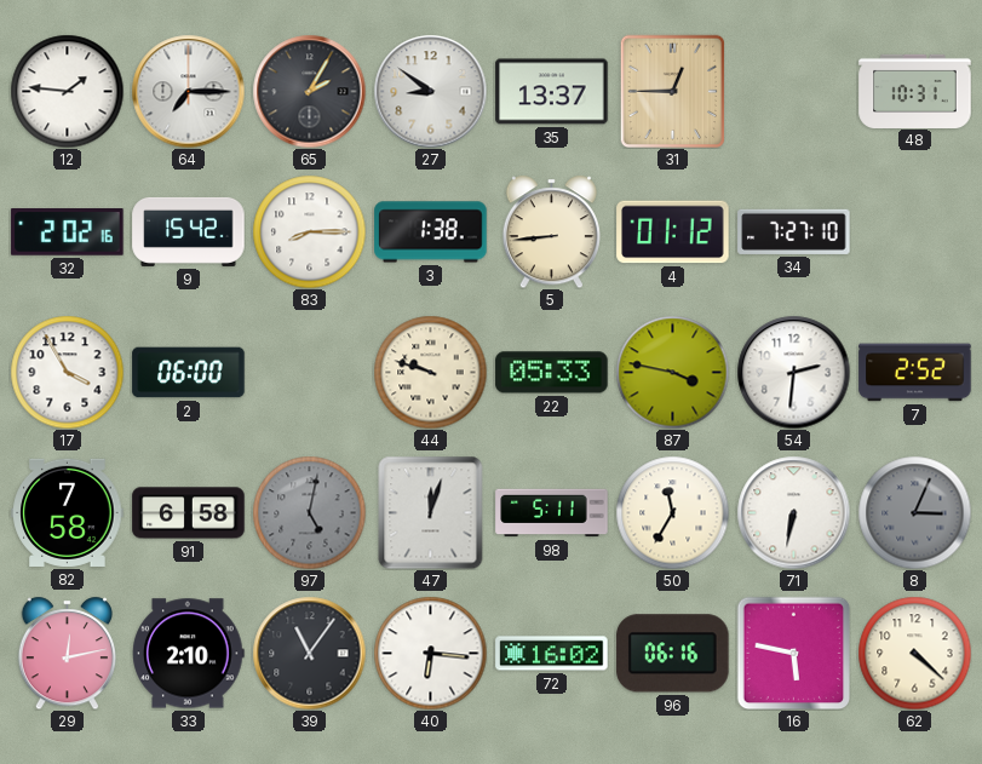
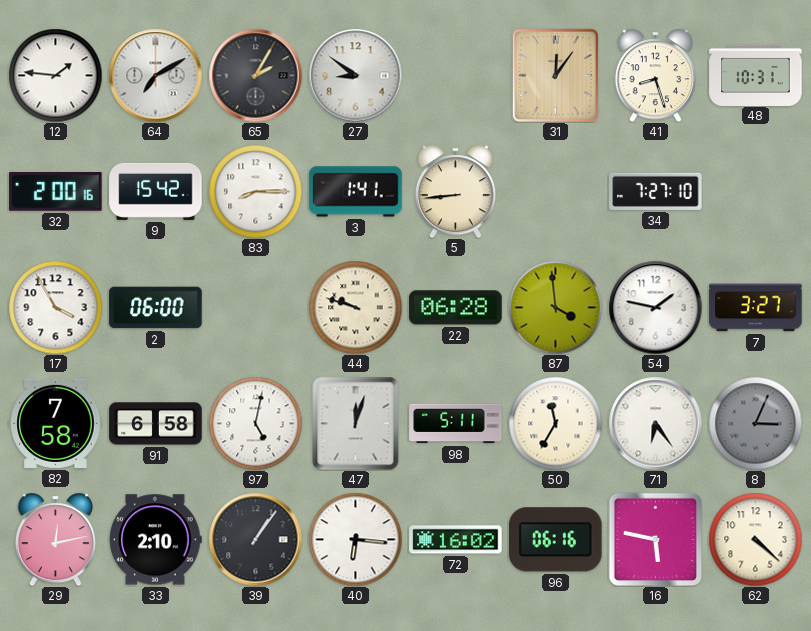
64: 7:15 -> 7:10
35: 13:37 -> none
31: 12:45 -> 12:06
41: none -> 8:27
32: 2:02 -> 2:00
3: 1:38 -> 1:41
4: 01:12 -> none
22: 05:33 -> 06:28
87: 3:47 -> 3:59
54: 2:31 -> 1:47
7: 2:52 -> 3:27
97 dial: grey -> white
71: 6:32 -> 6:24
39: 11:06 -> 1:06
